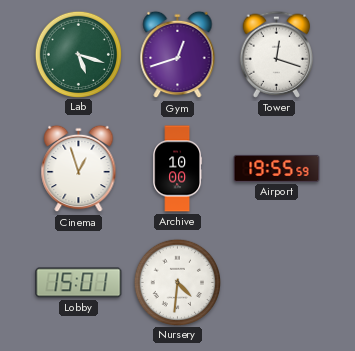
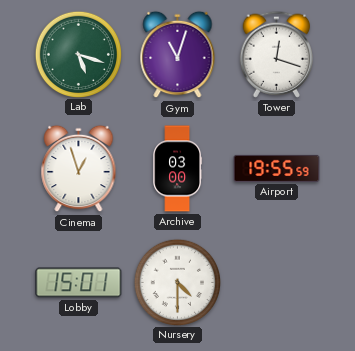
Gym: 12:42 -> 11:03
Archive: 10:00 -> 03:00
Nursery: 4:31 -> 4:30
